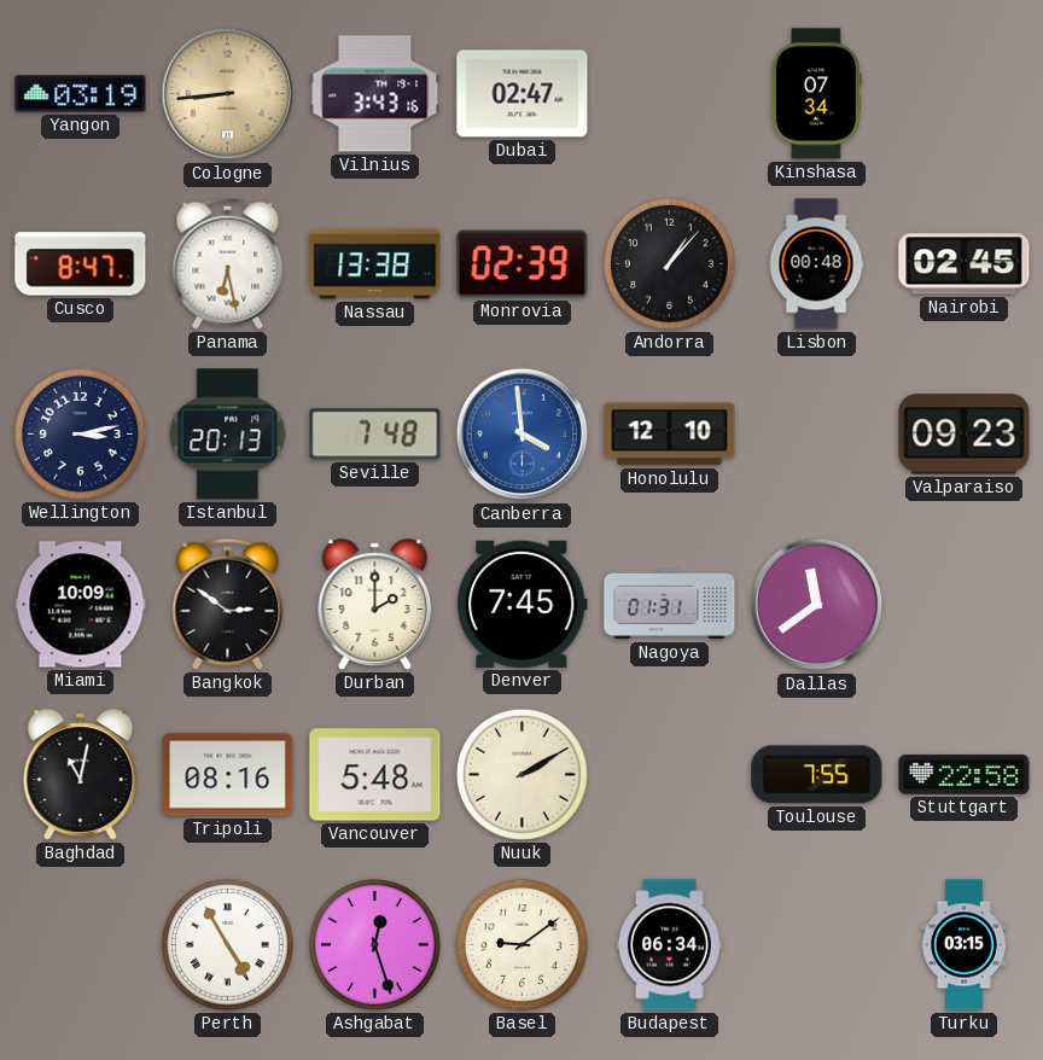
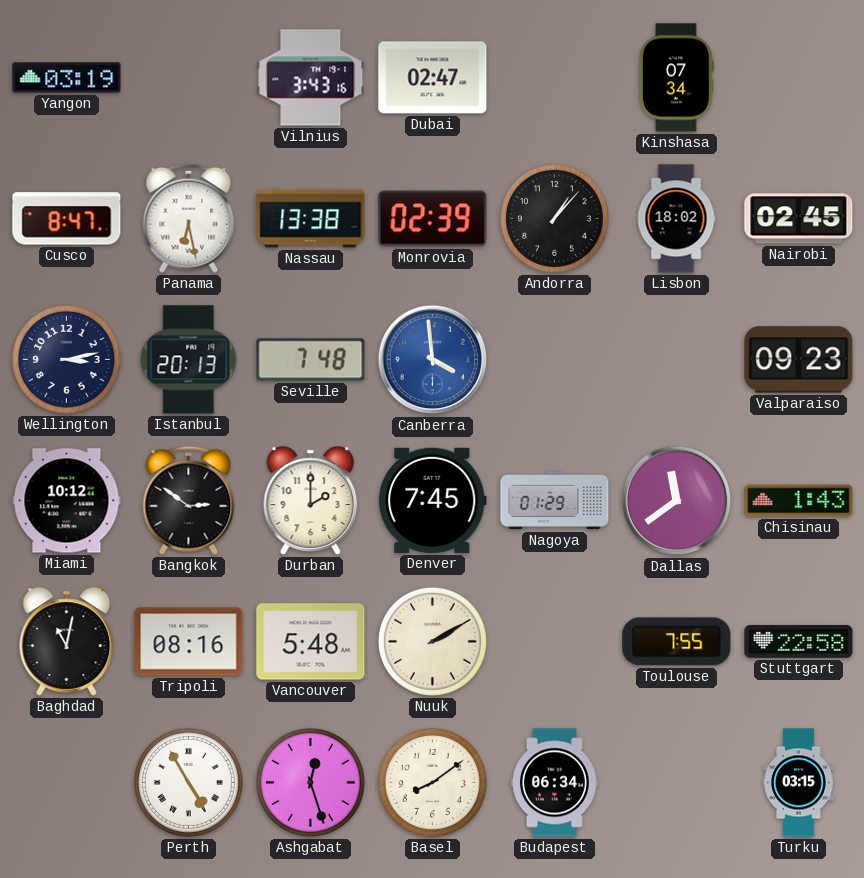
Cologne: 8:44 -> none
Lisbon: 00:48 -> 18:02
Honolulu: 12:10 -> none
Miami: 10:09 -> 10:12
Nagoya: 01:31 -> 01:29
Chisinau: none -> 1:43
Basel: 9:09 -> 8:09
